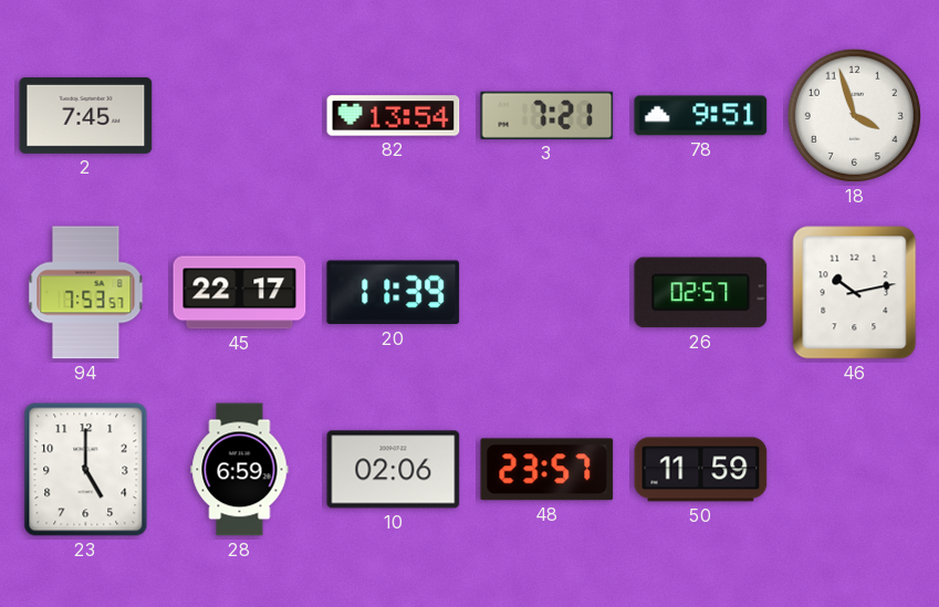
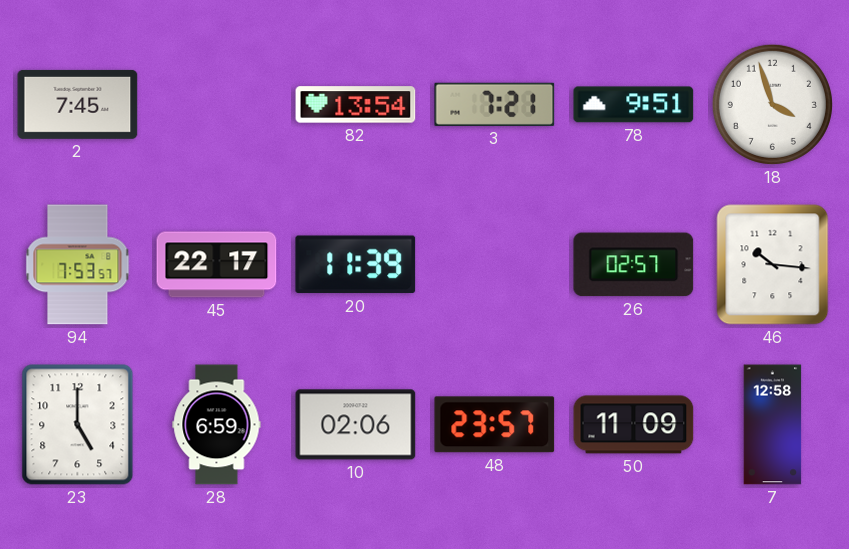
46: 10:13 -> 10:16
50: 11:59 -> 11:09
7: none -> 12:58
